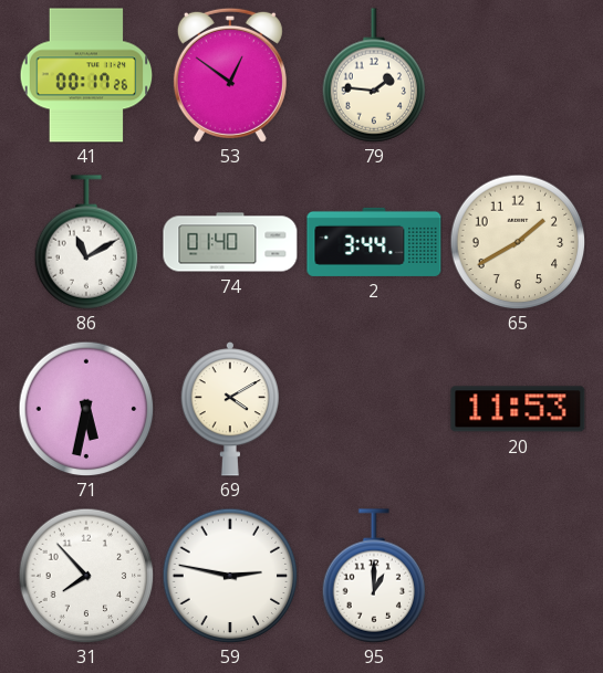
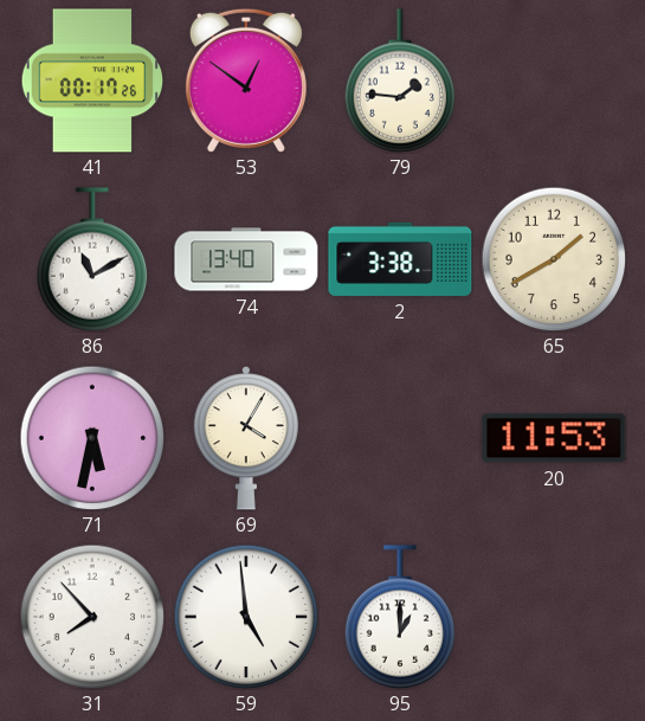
74: 01:40 -> 13:40
2: 3:44 -> 3:38
69: 4:10 -> 4:05
59: 2:47 -> 4:59
